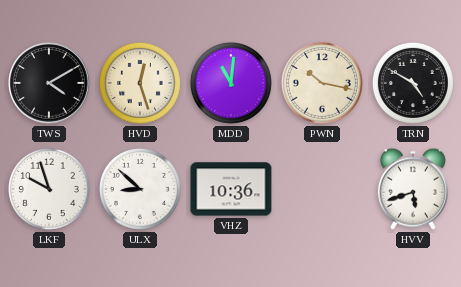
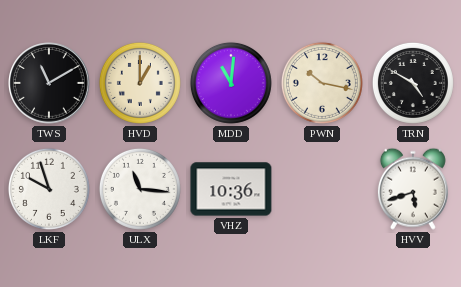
TWS: 4:10 -> 11:10
HVD: 12:27 -> 1:00
ULX: 8:52 -> 11:16
